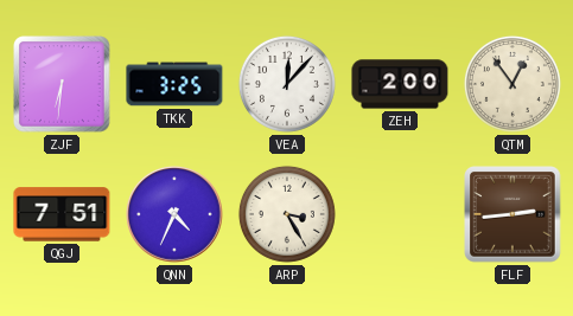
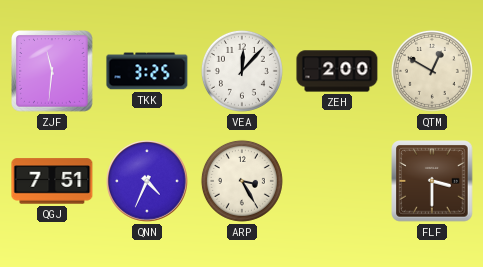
ZJF: 6:31 -> 11:31
QTM: 12:54 -> 12:50
FLF: 2:44 -> 3:30
